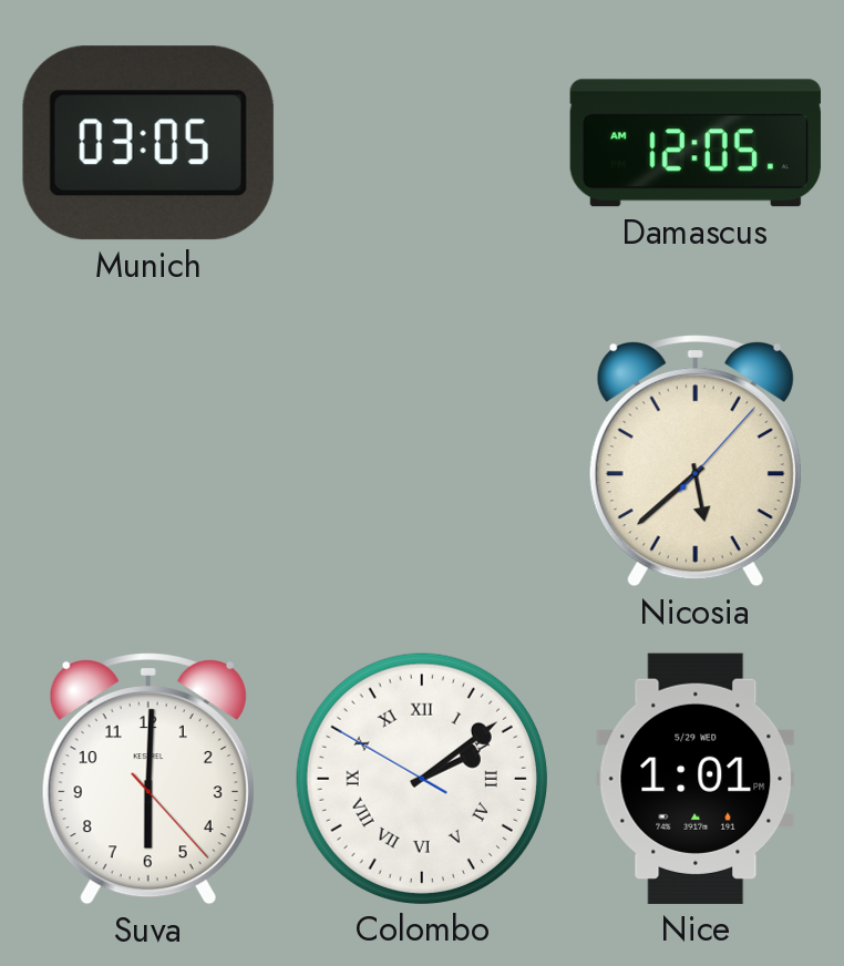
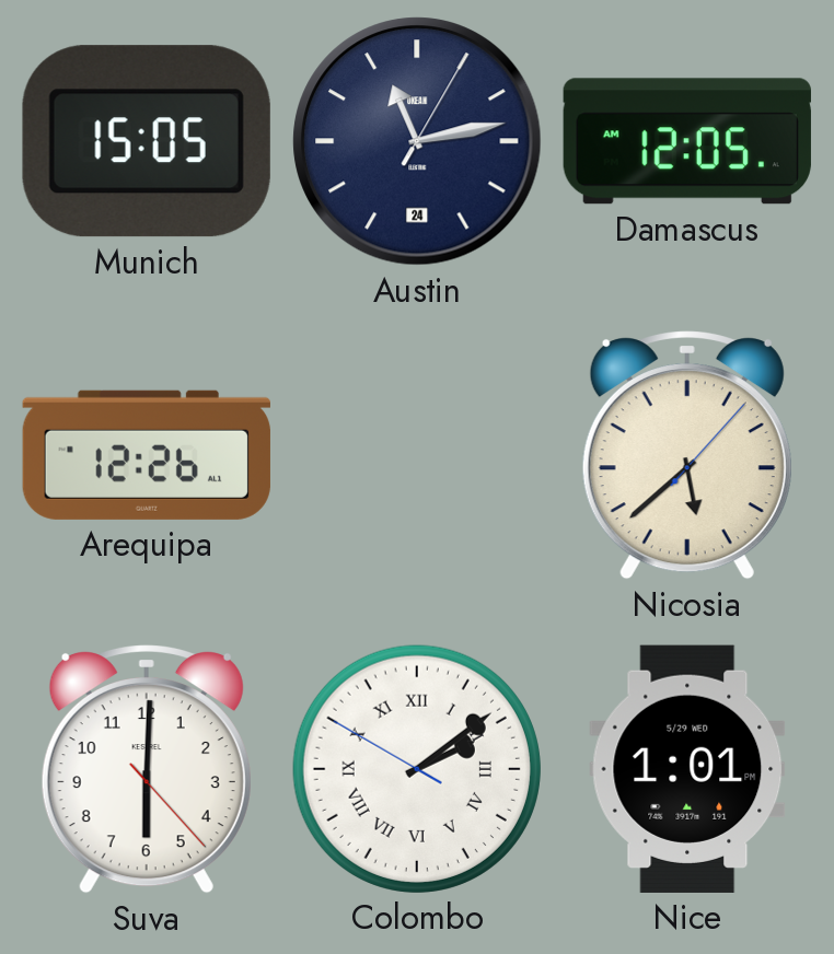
Munich: 03:05 -> 15:05
Austin: none -> 11:13
Arequipa: none -> 12:26
